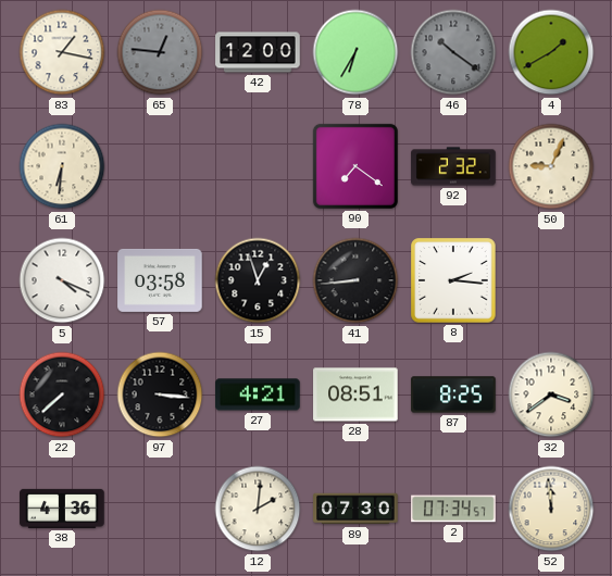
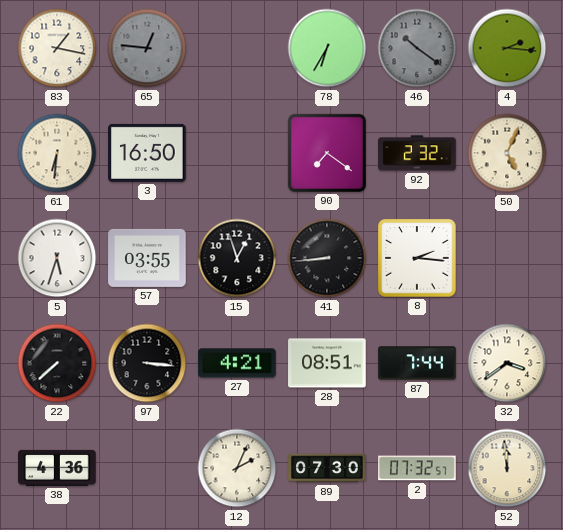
42: 12:00 -> none
4: 1:40 -> 2:16
3: none -> 16:50
50: 9:04 -> 5:04
5: 4:19 -> 5:33
57: 03:58 -> 03:55
87: 8:25 -> 7:44
12: 2:01 -> 2:04
2: 07:34 -> 07:32
